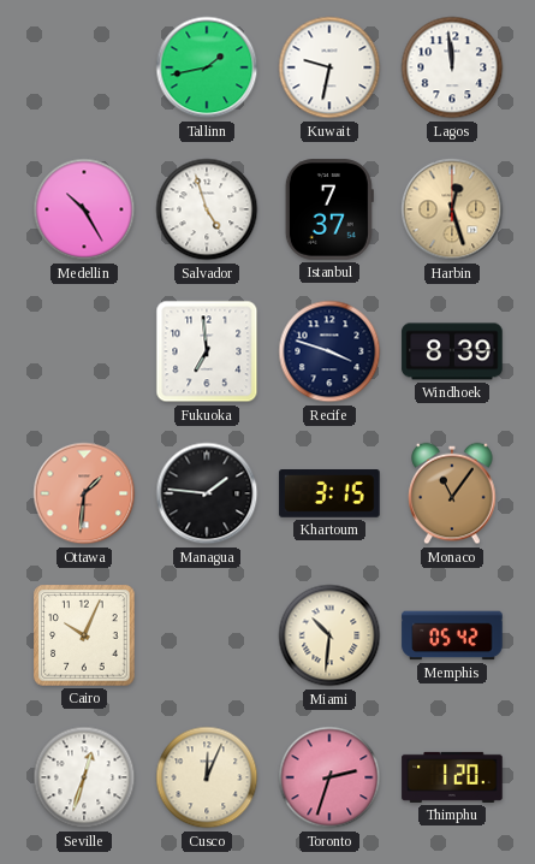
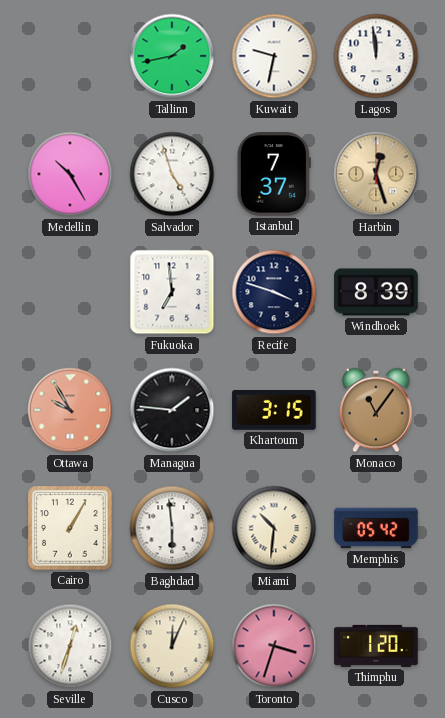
Ottawa: 1:31 -> 9:55
Cairo: 10:04 -> 1:05
Baghdad: none -> 5:59
Toronto: 2:33 -> 3:33
